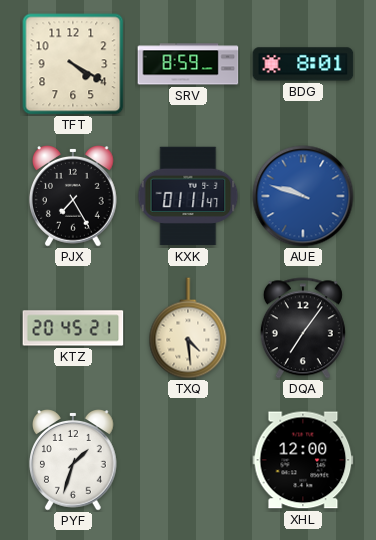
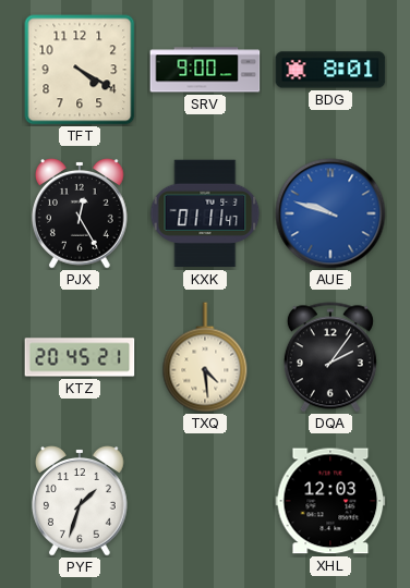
SRV: 8:59 -> 9:00
PJX: 7:25 -> 12:25
DQA: 7:06 -> 2:06
XHL: 12:00 -> 12:03
